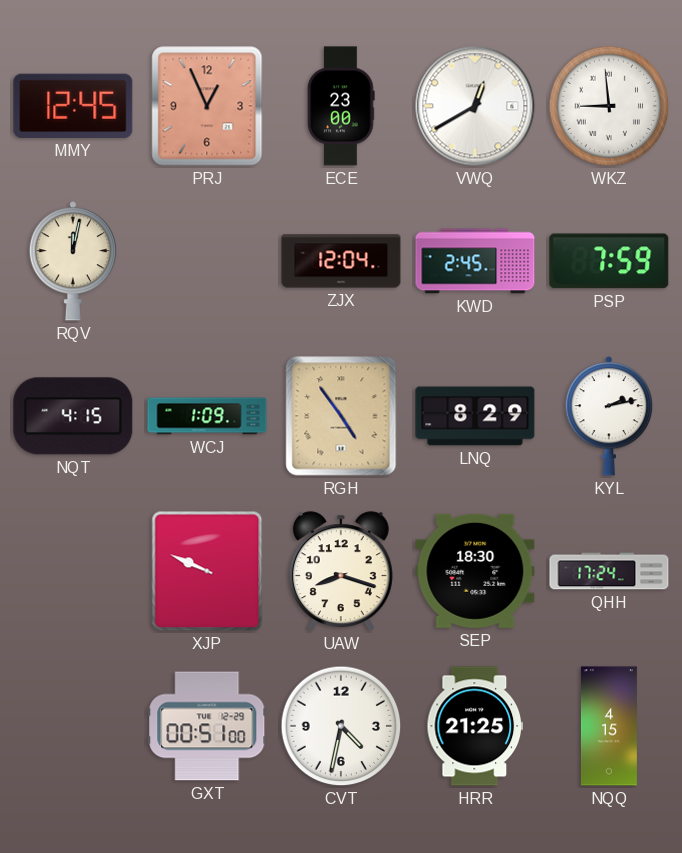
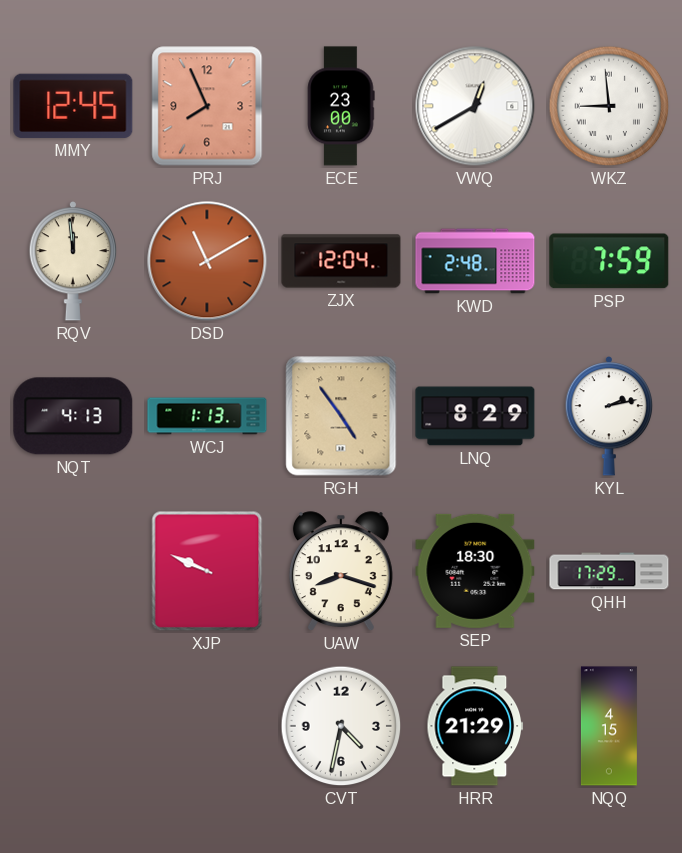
PRJ: 12:56 -> 7:56
RQV: 12:02 -> 11:59
DSD: none -> 11:10
KWD: 2:45 -> 2:48
NQT: 4:15 -> 4:13
WCJ: 1:09 -> 1:13
QHH: 17:24 -> 17:29
GXT: 00:51 -> none
HRR: 21:25 -> 21:29
